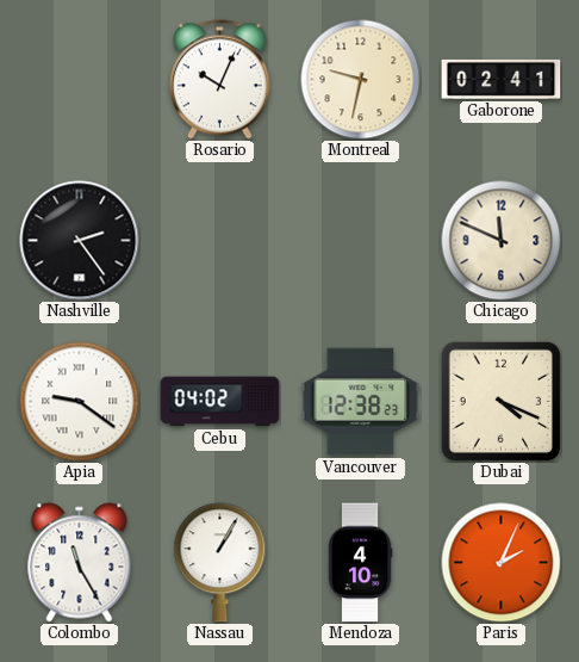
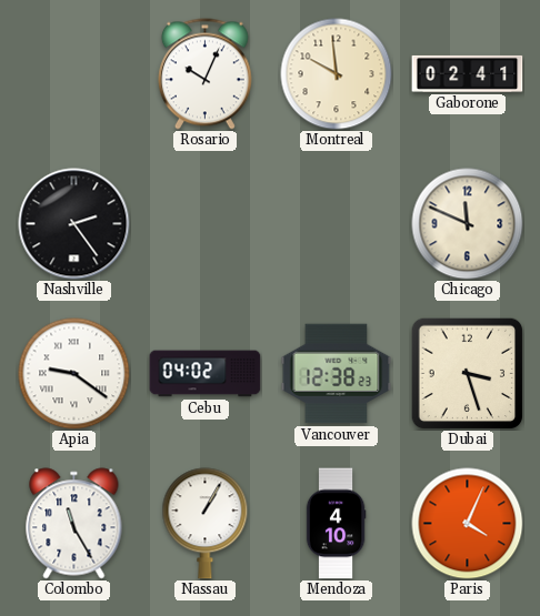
Montreal: 9:32 -> 9:59
Dubai: 4:19 -> 3:27
Paris: 2:04 -> 4:04
